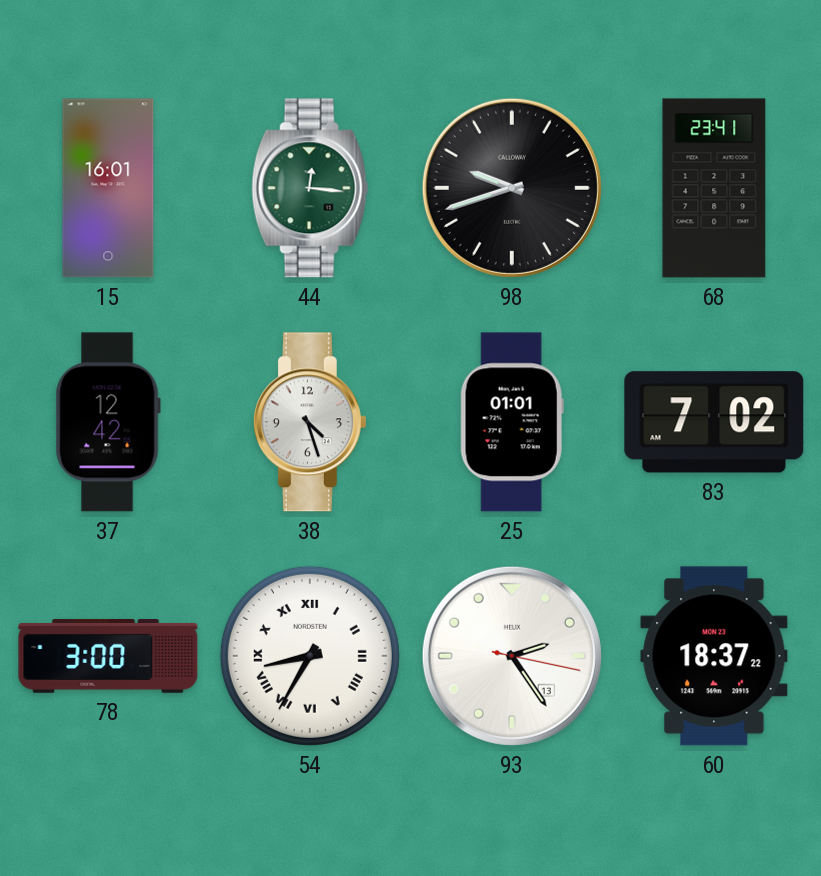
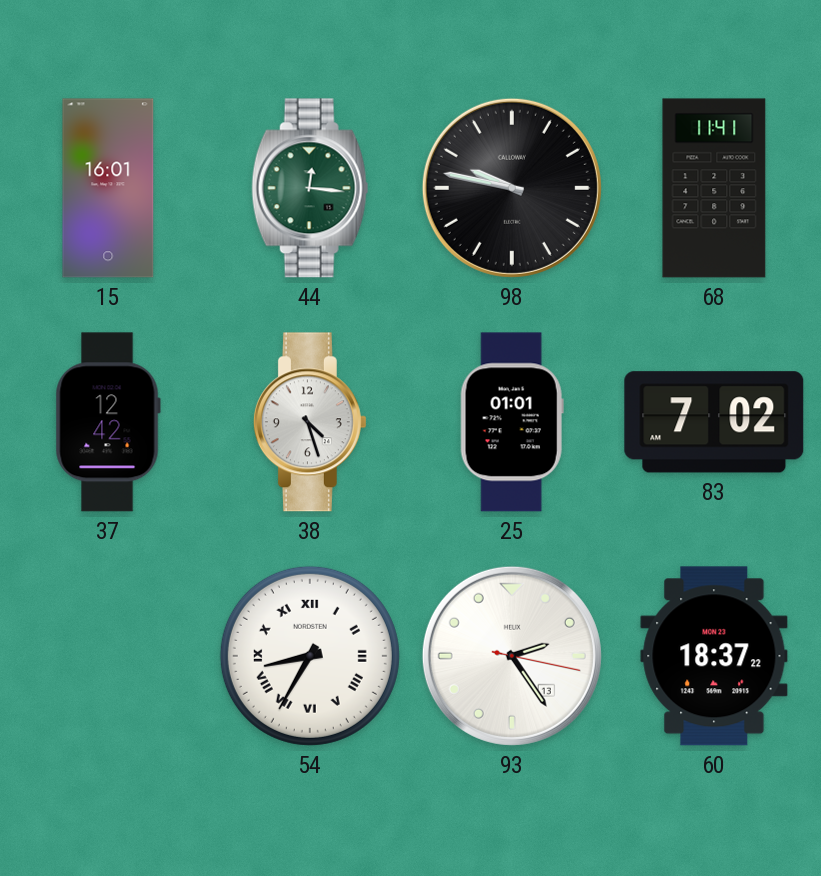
98: 9:42 -> 9:47
68: 23:41 -> 11:41
78: 3:00 -> none
